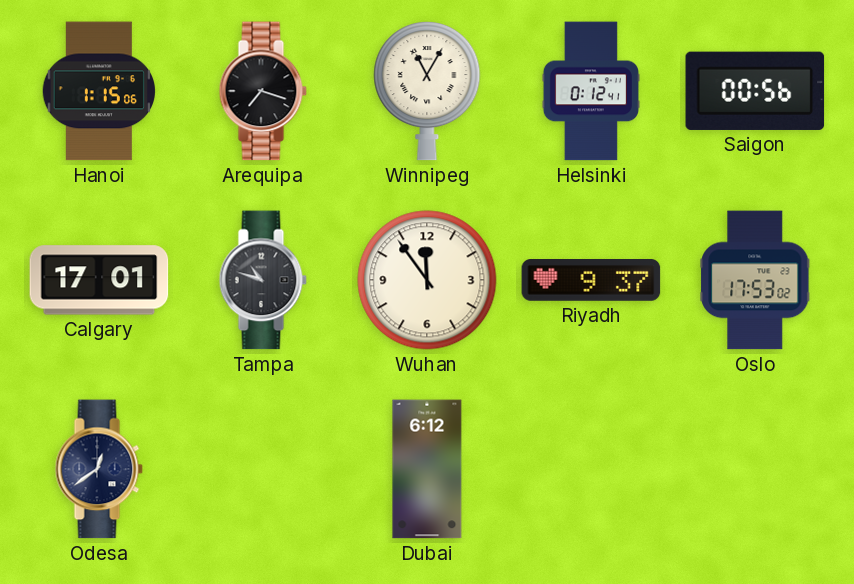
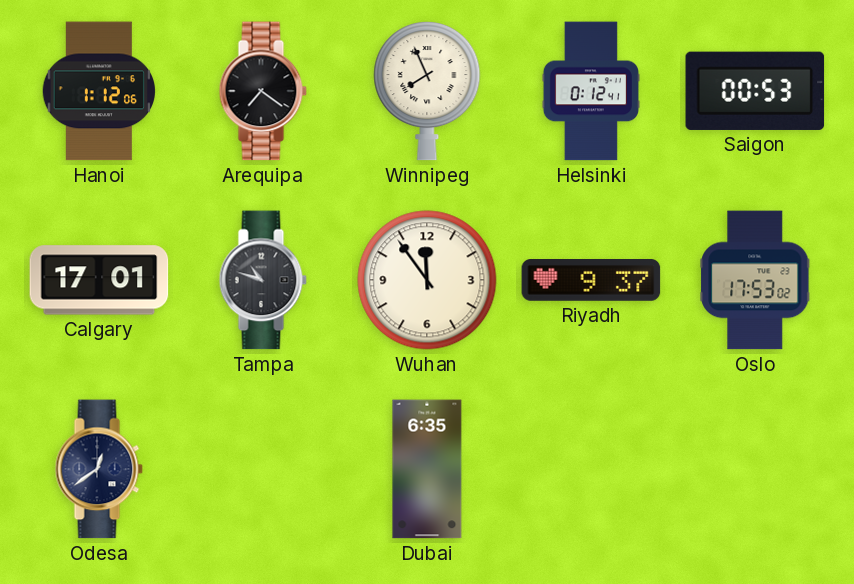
Hanoi: 1:15 -> 1:12
Arequipa: 7:18 -> 7:21
Winnipeg: 11:05 -> 7:56
Saigon: 00:56 -> 00:53
Dubai: 6:12 -> 6:35
